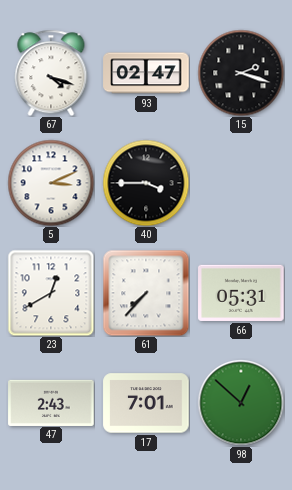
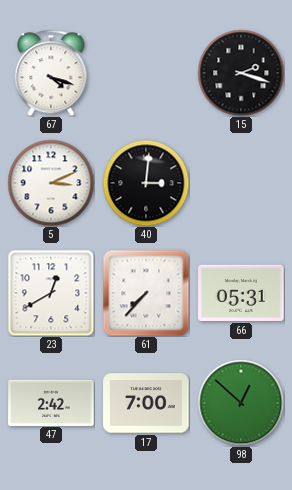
93: 02:47 -> none
40: 3:45 -> 3:01
47: 2:43 -> 2:42
17: 7:01 -> 7:00
